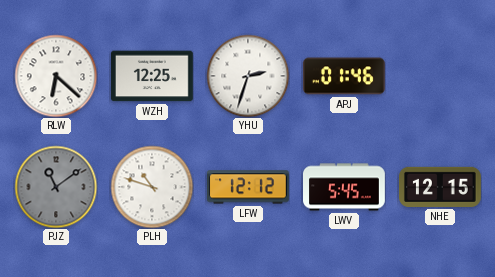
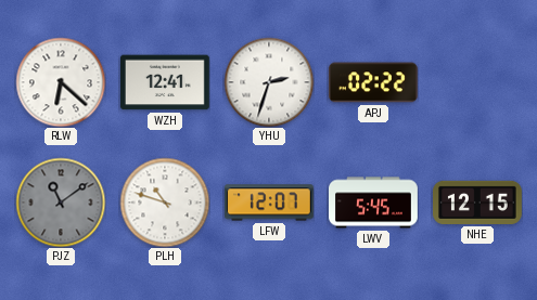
WZH: 12:25 -> 12:41
APJ: 01:46 -> 02:22
LFW: 12:12 -> 12:07
